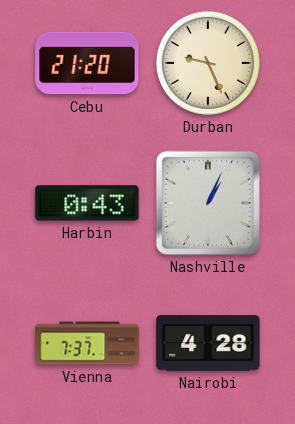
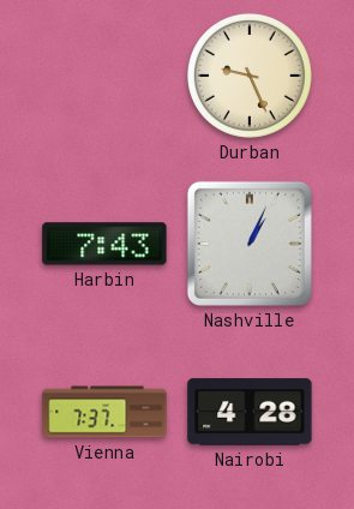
Cebu: 21:20 -> none
Harbin: 0:43 -> 7:43
